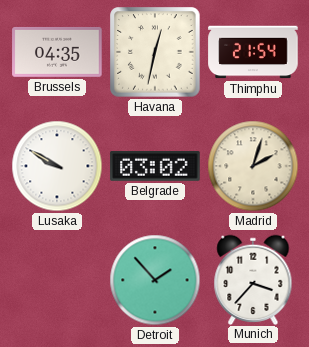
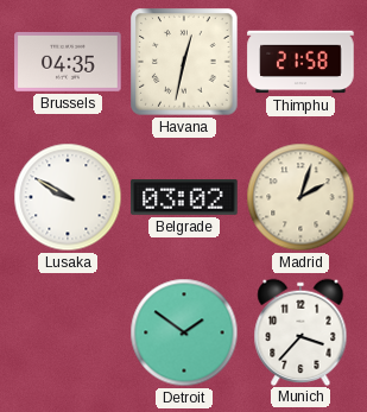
Thimphu: 21:54 -> 21:58
Detroit: 1:53 -> 1:51
